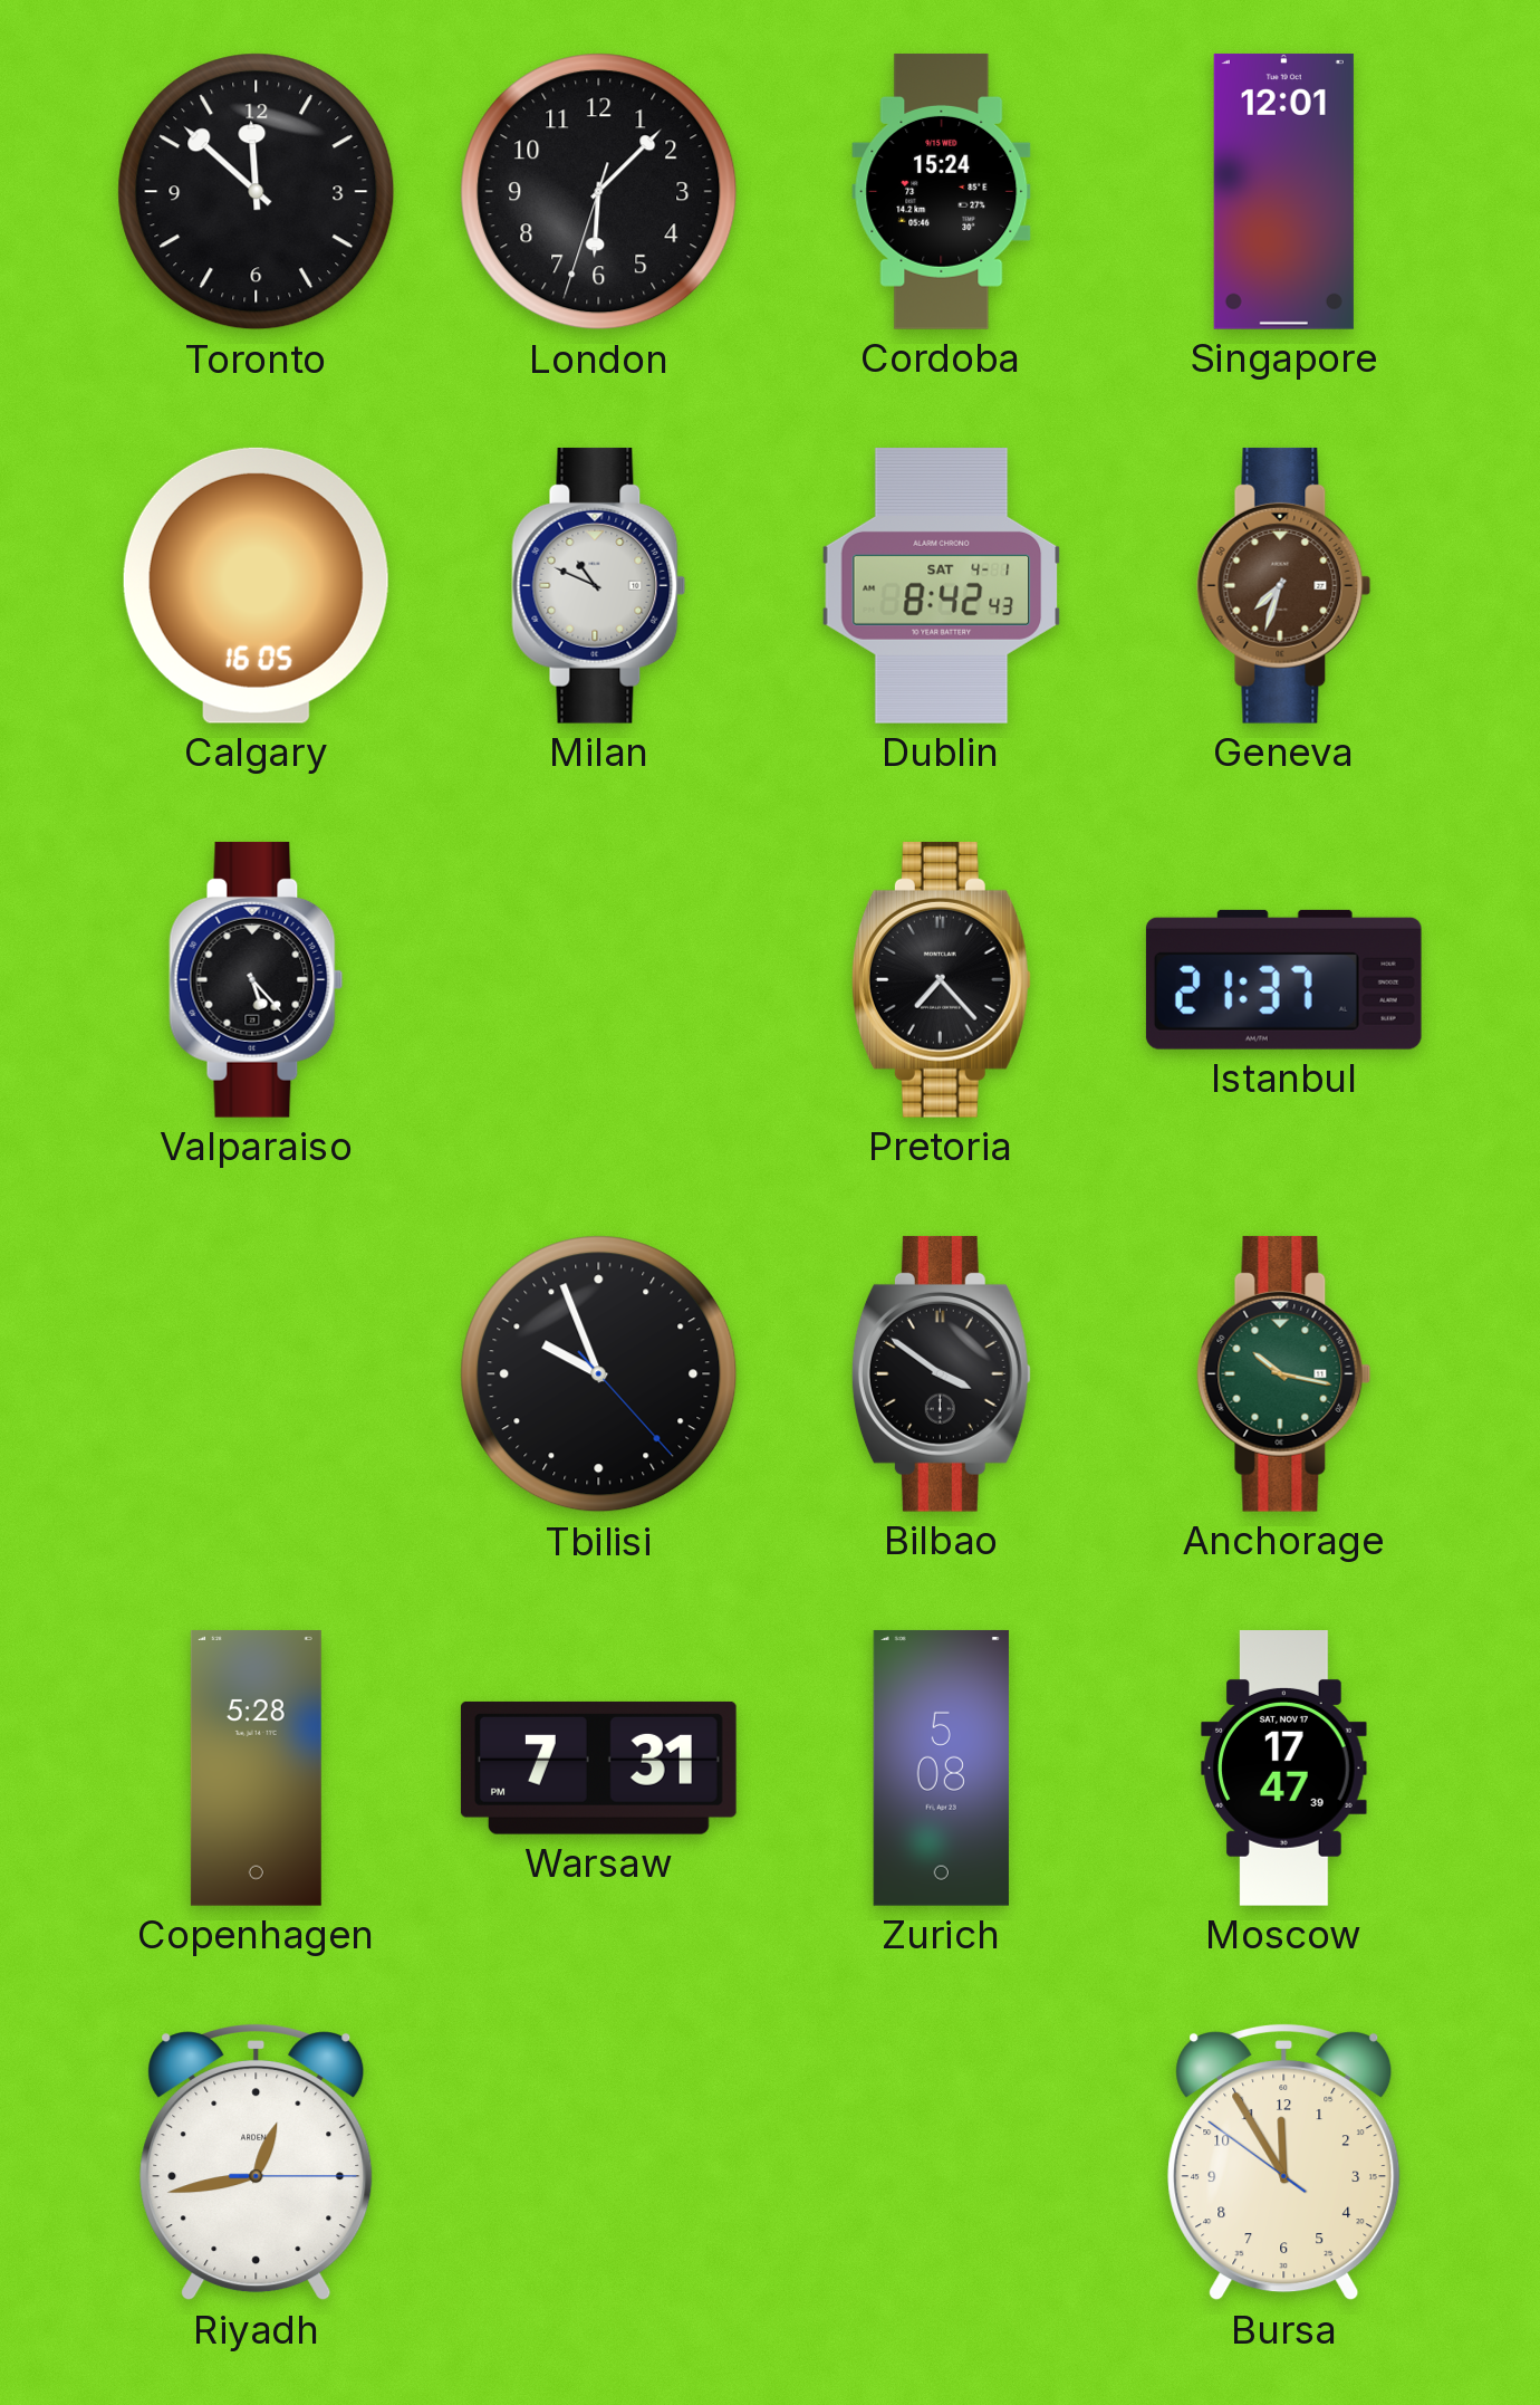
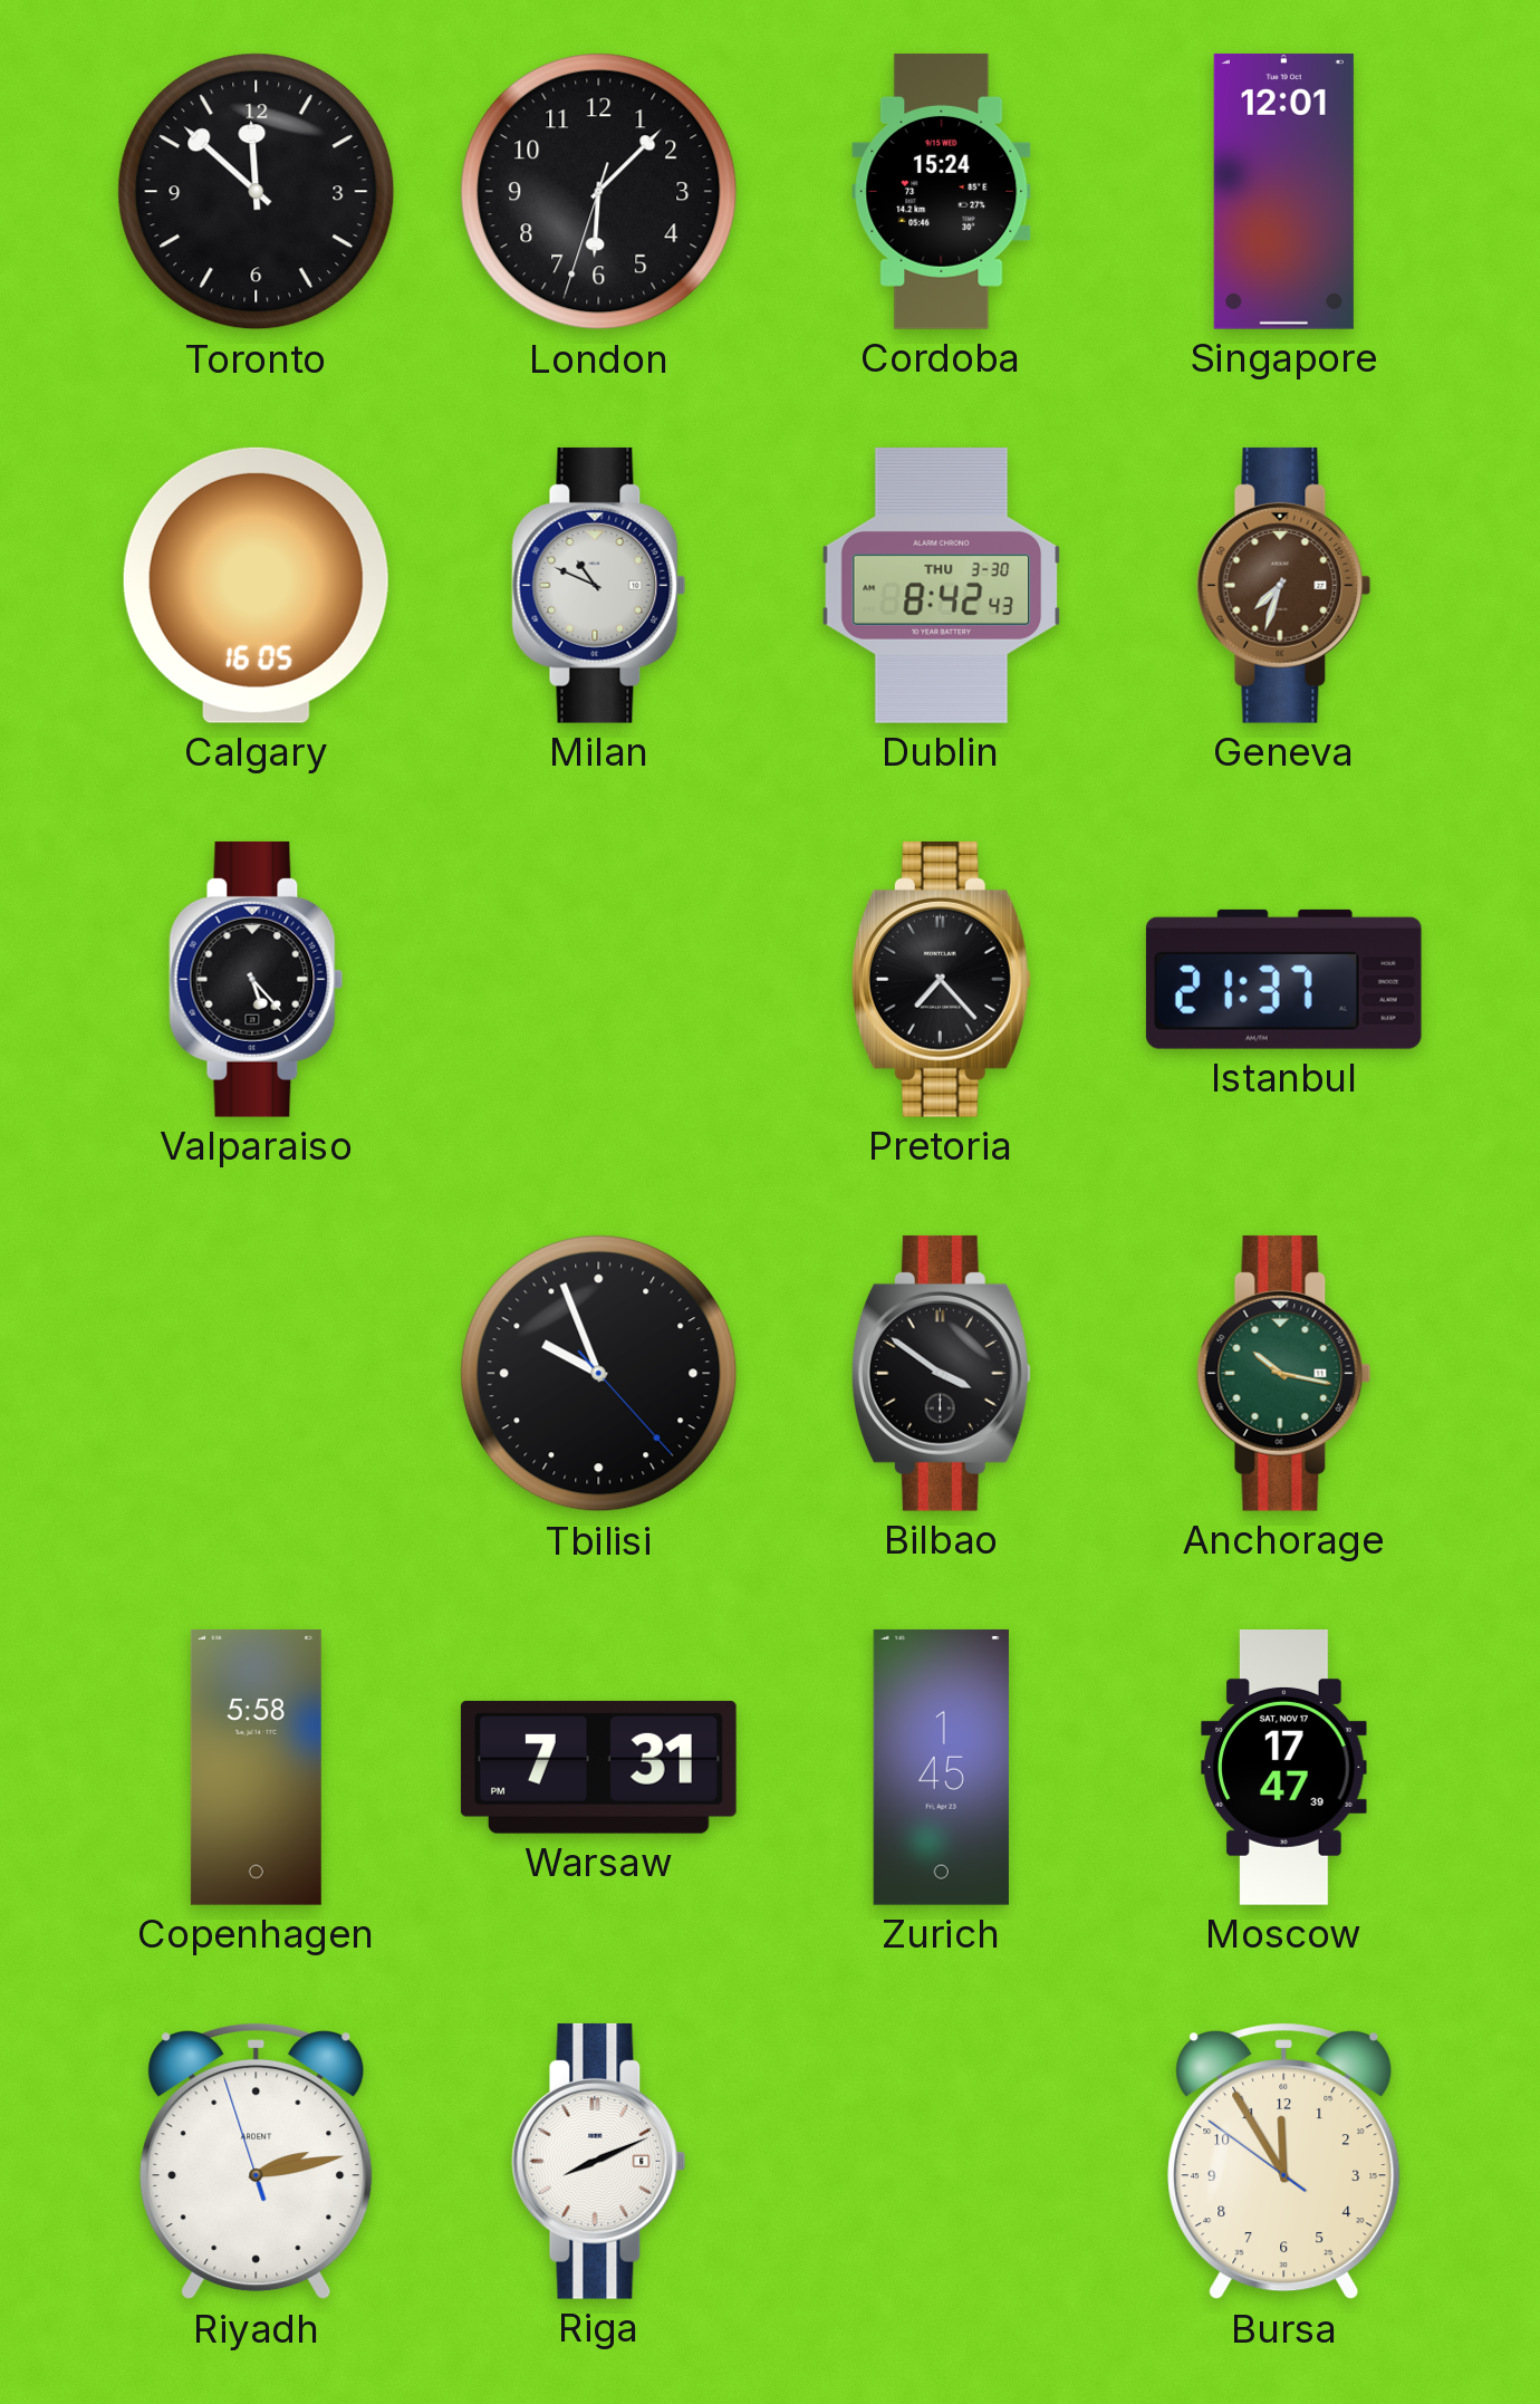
Dublin date: SAT 4-1 -> THU 3-30
Copenhagen: 5:28 -> 5:58
Zurich: 5:08 -> 1:45
Riyadh: 12:43 -> 2:12
Riga: none -> 8:11
